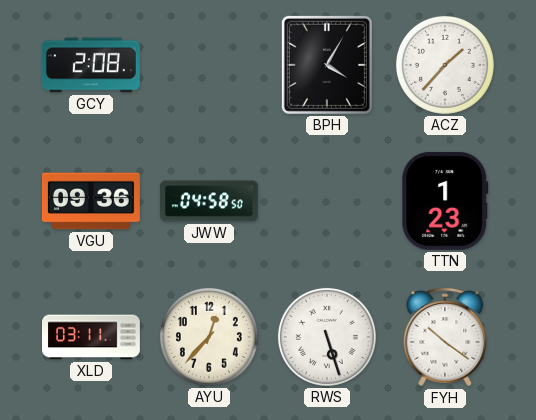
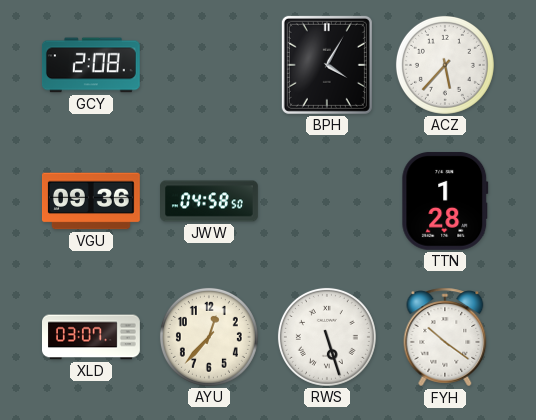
ACZ: 1:37 -> 5:37
TTN: 1:23 -> 1:28
XLD: 03:11 -> 03:07
